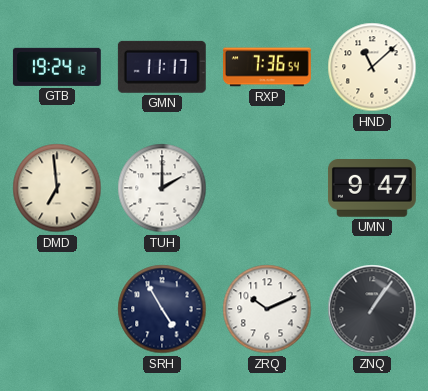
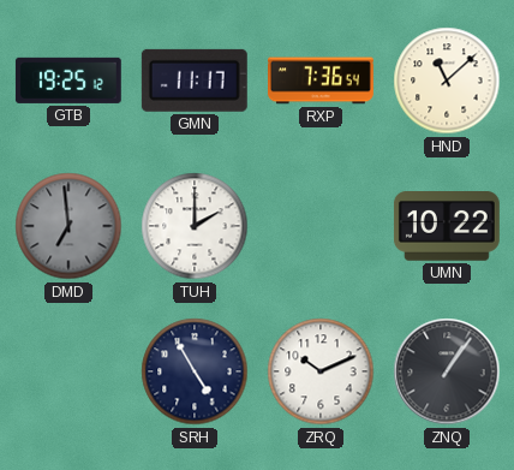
GTB: 19:24 -> 19:25
DMD dial: cream -> grey
UMN: 9:47 -> 10:22
